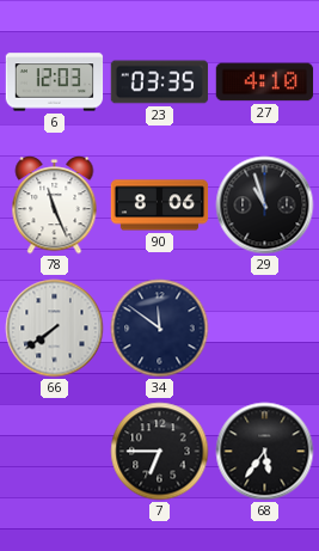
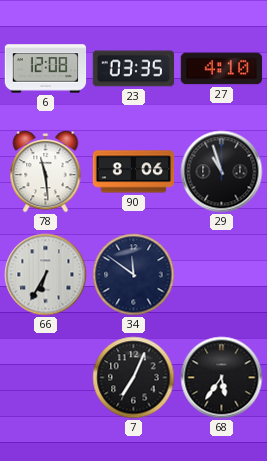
6: 12:03 -> 12:08
78: 11:26 -> 11:29
66: 7:39 -> 6:35
7: 6:45 -> 7:04
